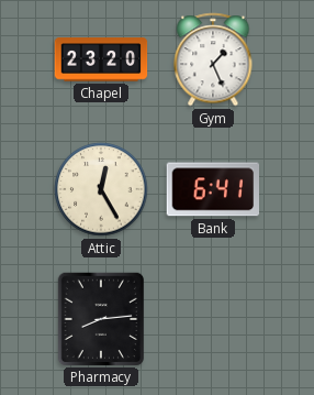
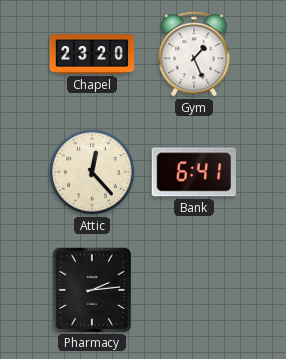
Attic: 12:25 -> 12:23
Pharmacy: 8:14 -> 2:14
